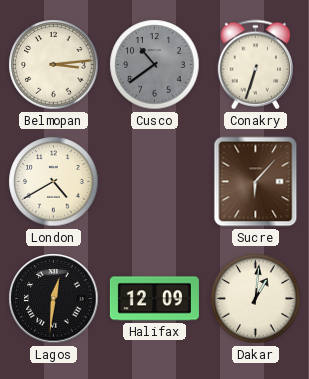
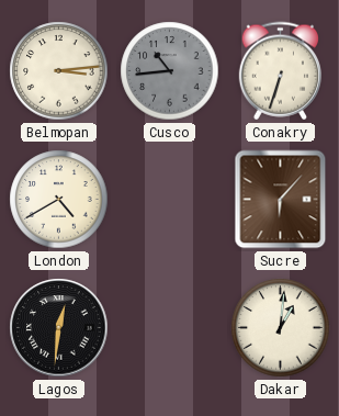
Cusco: 10:39 -> 10:44
Halifax: 12:09 -> none
